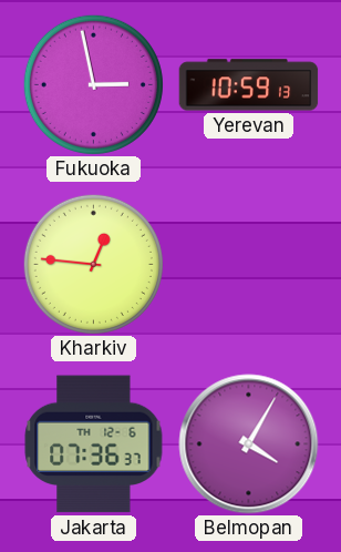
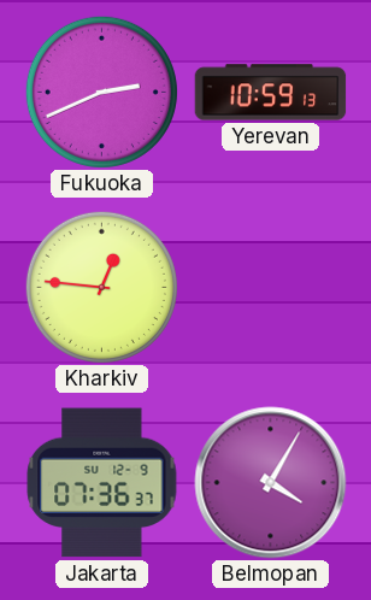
Fukuoka: 2:58 -> 2:41
Jakarta date: TH 12-6 -> SU 12-9
